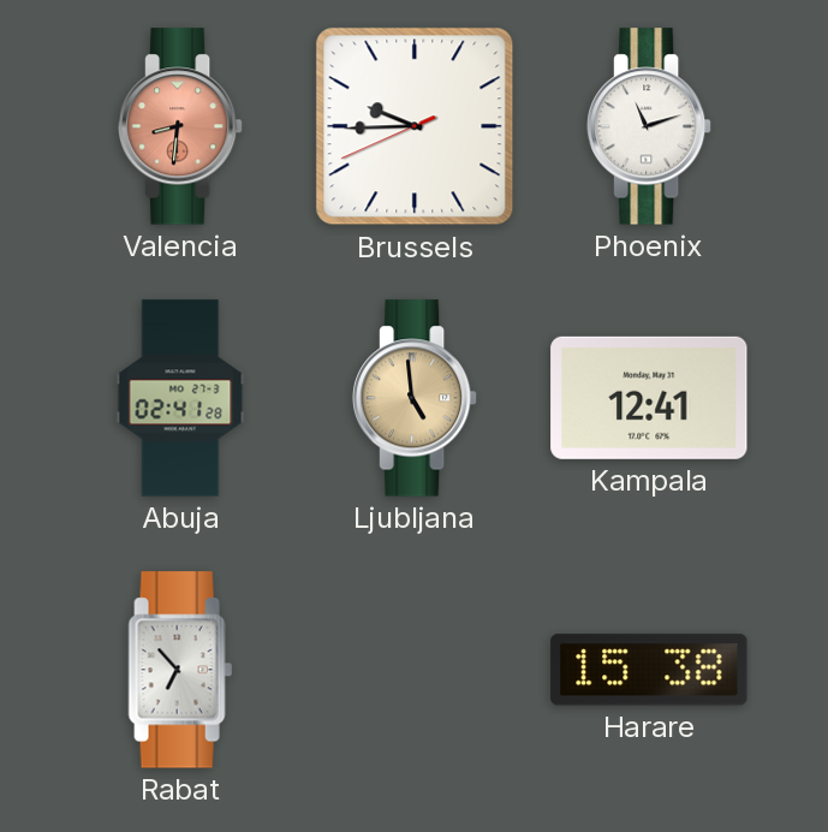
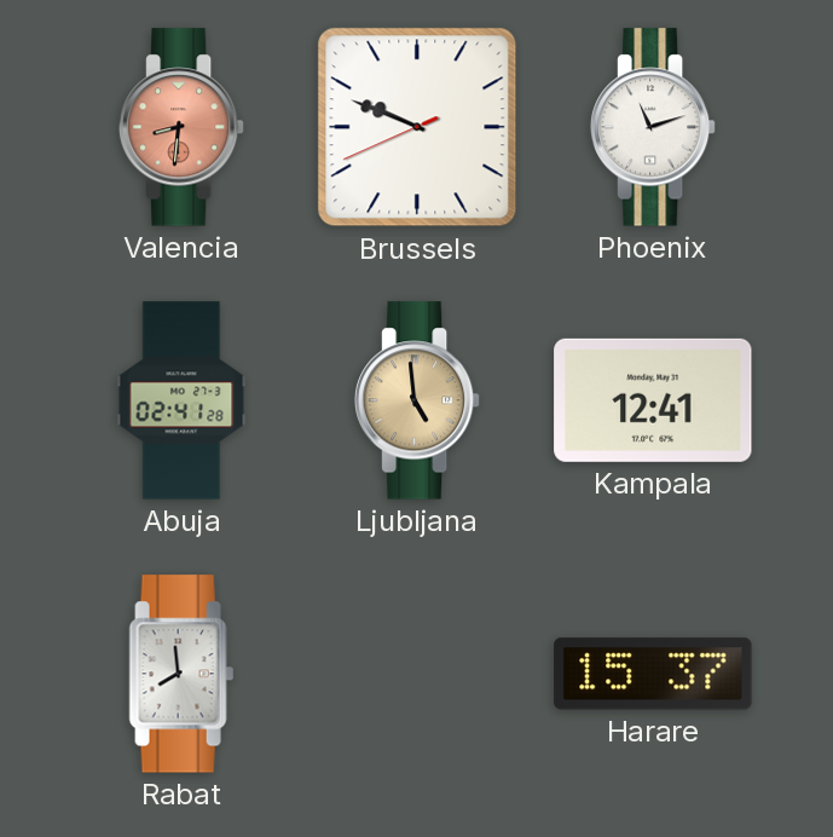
Brussels: 9:44 -> 9:48
Rabat: 6:53 -> 7:59
Harare: 15:38 -> 15:37
